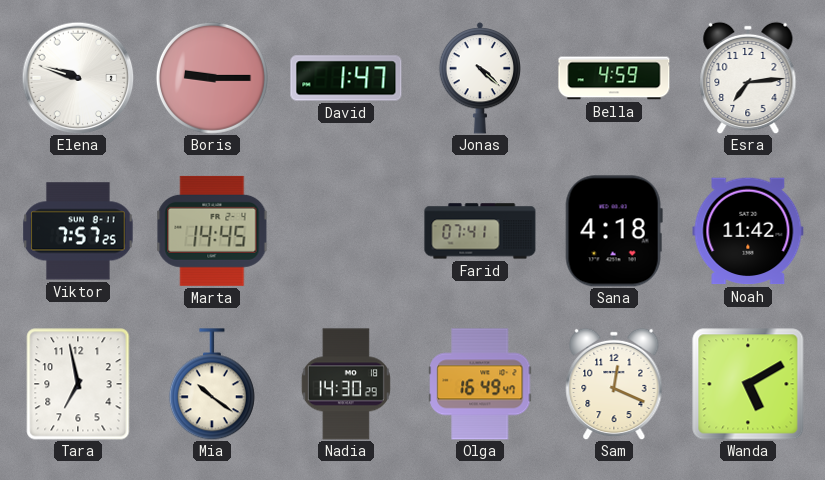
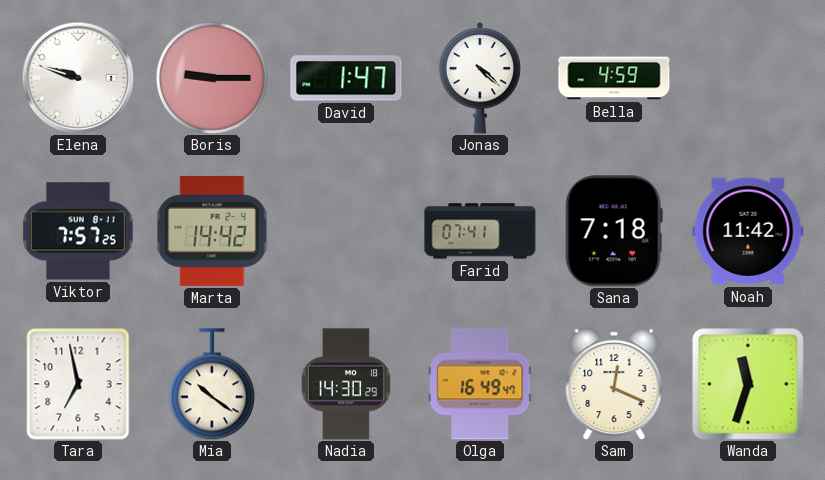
Esra: 7:14 -> none
Marta: 14:45 -> 14:42
Sana: 4:18 -> 7:18
Wanda: 5:10 -> 11:33
